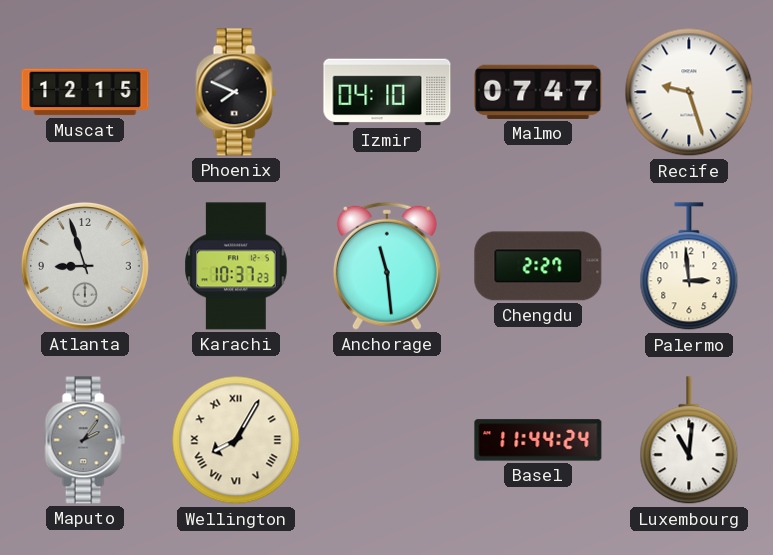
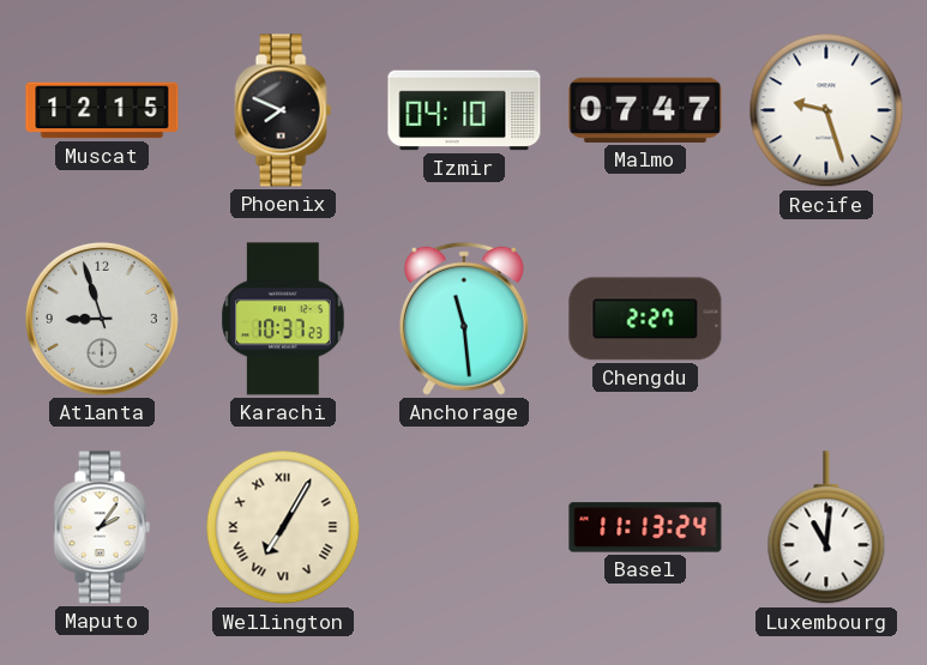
Palermo: 2:59 -> none
Maputo dial: grey -> white
Wellington: 8:05 -> 7:05
Basel: 11:44 -> 11:13
